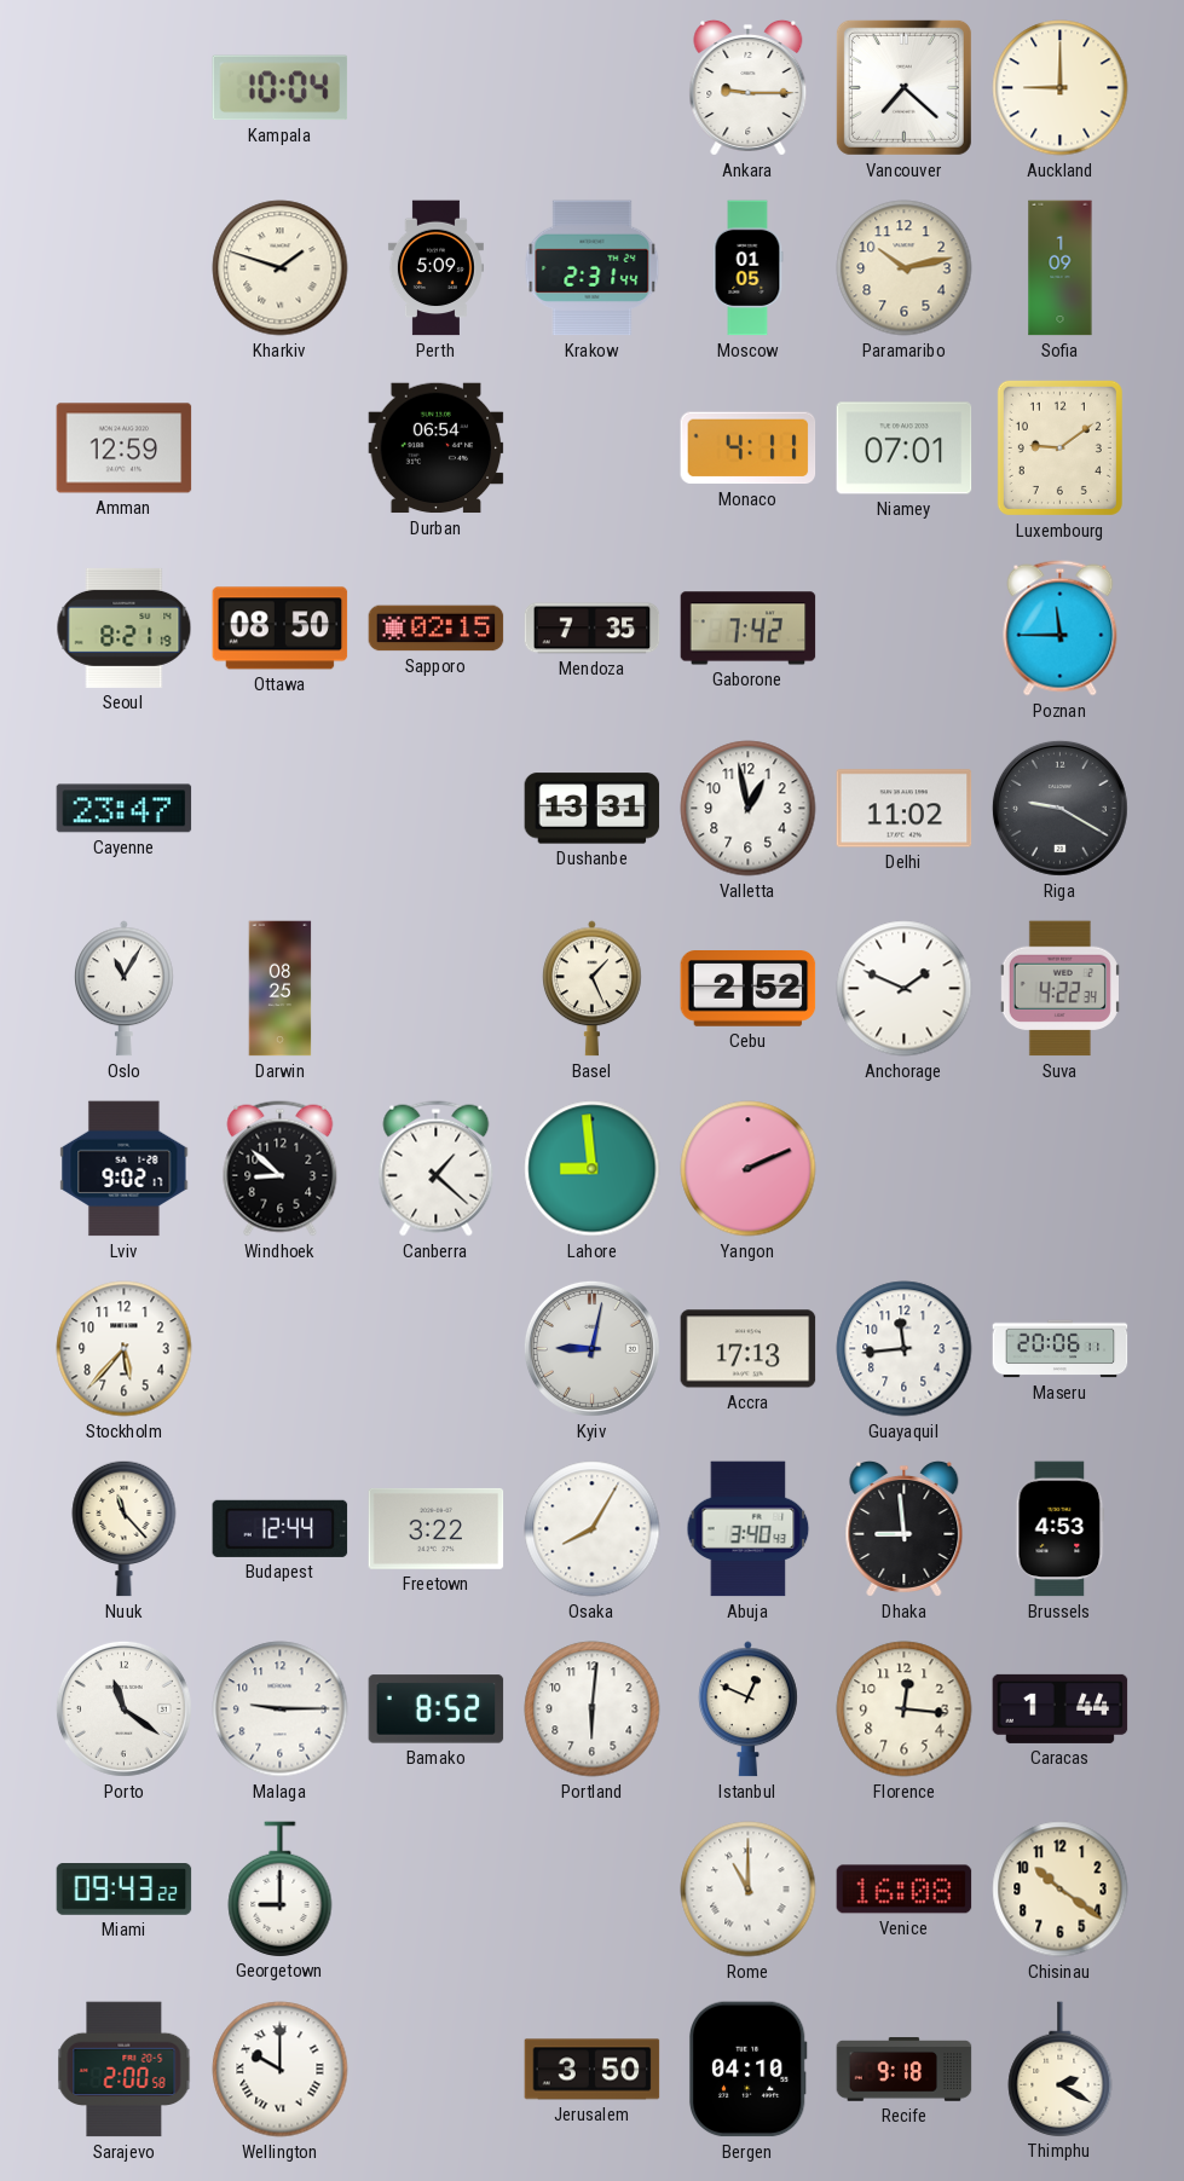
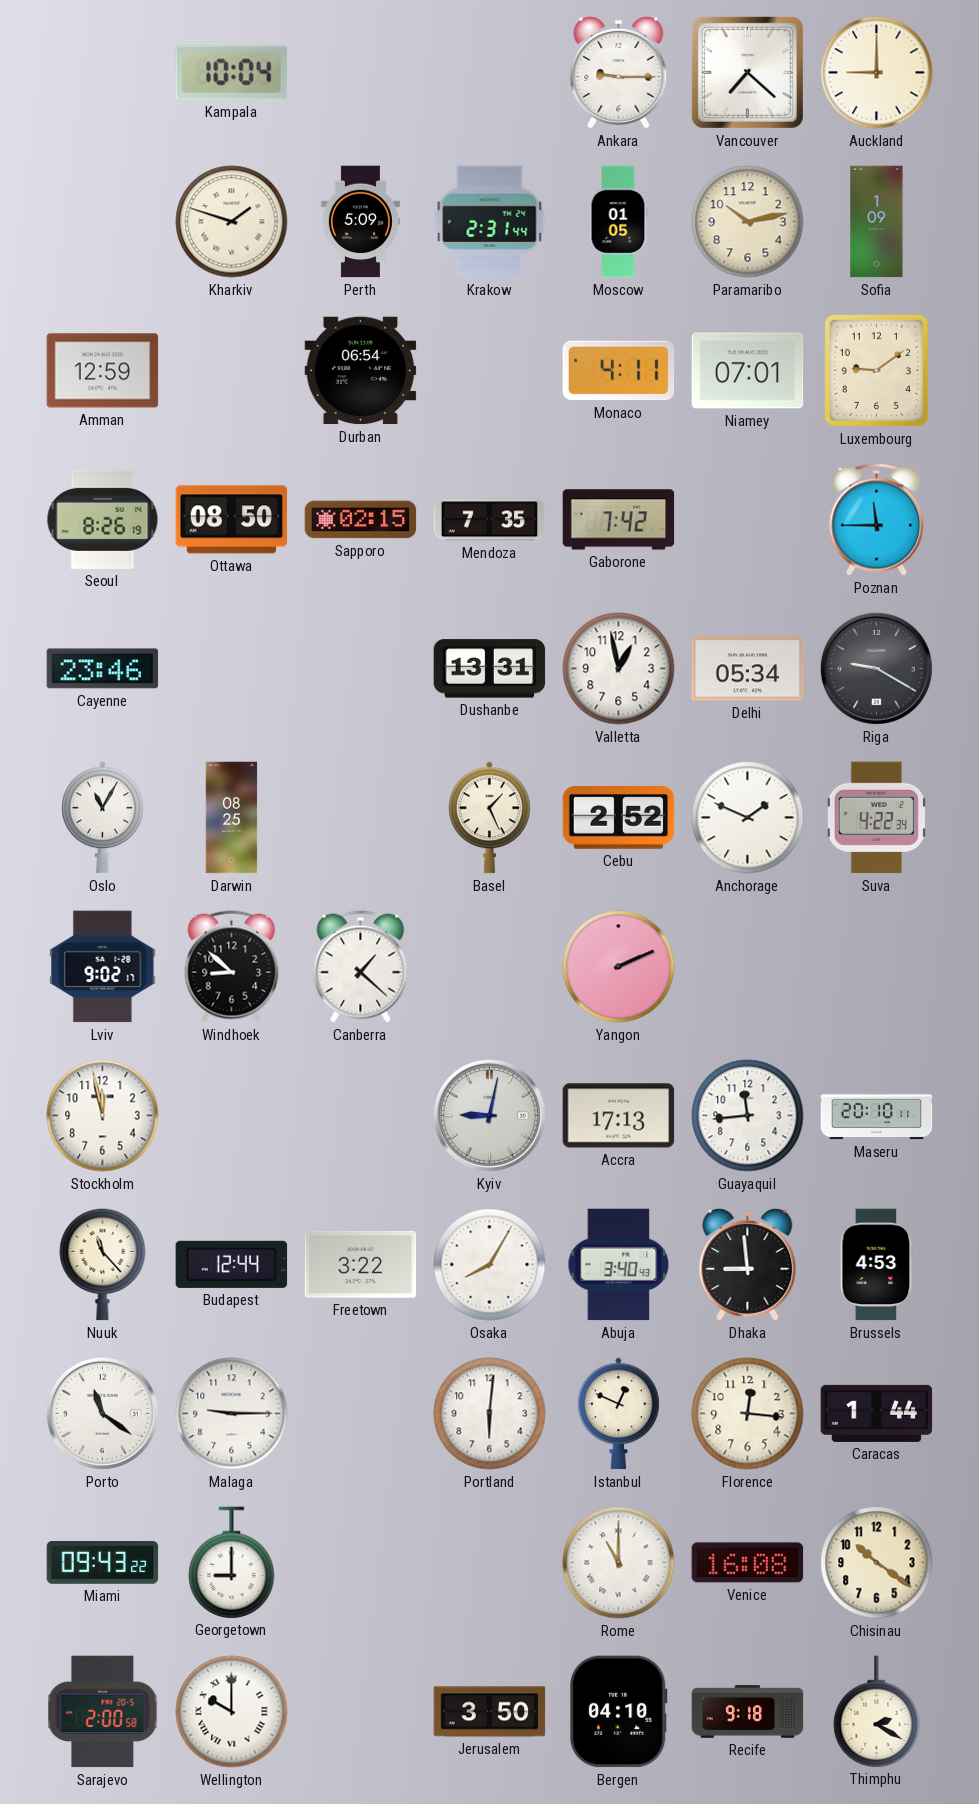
Seoul: 8:21 -> 8:26
Cayenne: 23:47 -> 23:46
Delhi: 11:02 -> 05:34
Lahore: 8:59 -> none
Stockholm: 5:37 -> 11:58
Maseru: 20:06 -> 20:10
Bamako: 8:52 -> none
